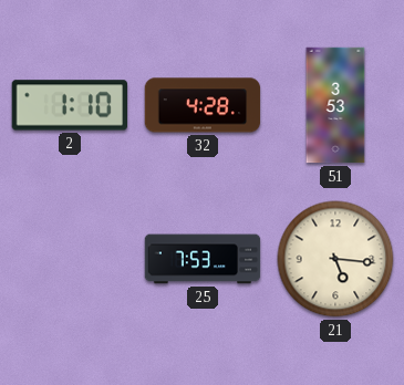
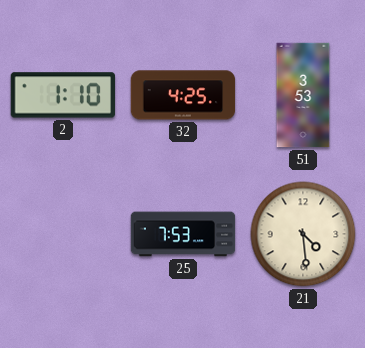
32: 4:28 -> 4:25
21: 5:16 -> 4:29
